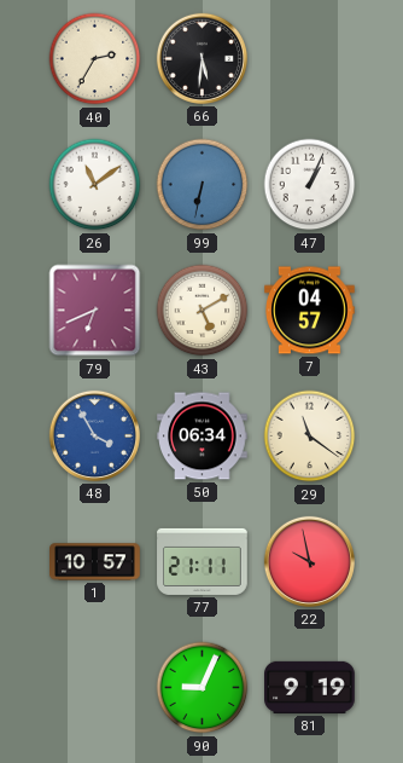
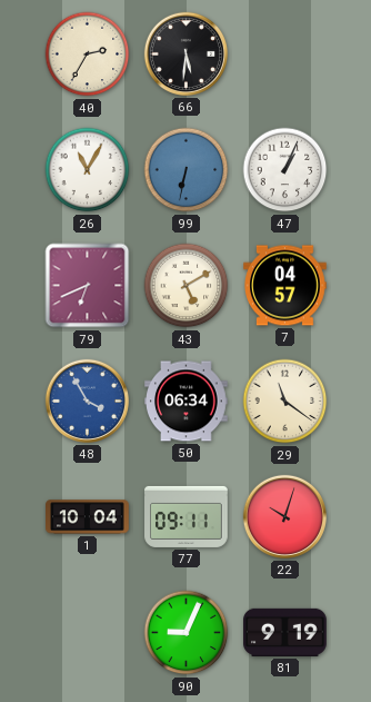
26: 11:09 -> 11:05
1: 10:57 -> 10:04
77: 21:11 -> 09:11
22: 9:58 -> 10:03
